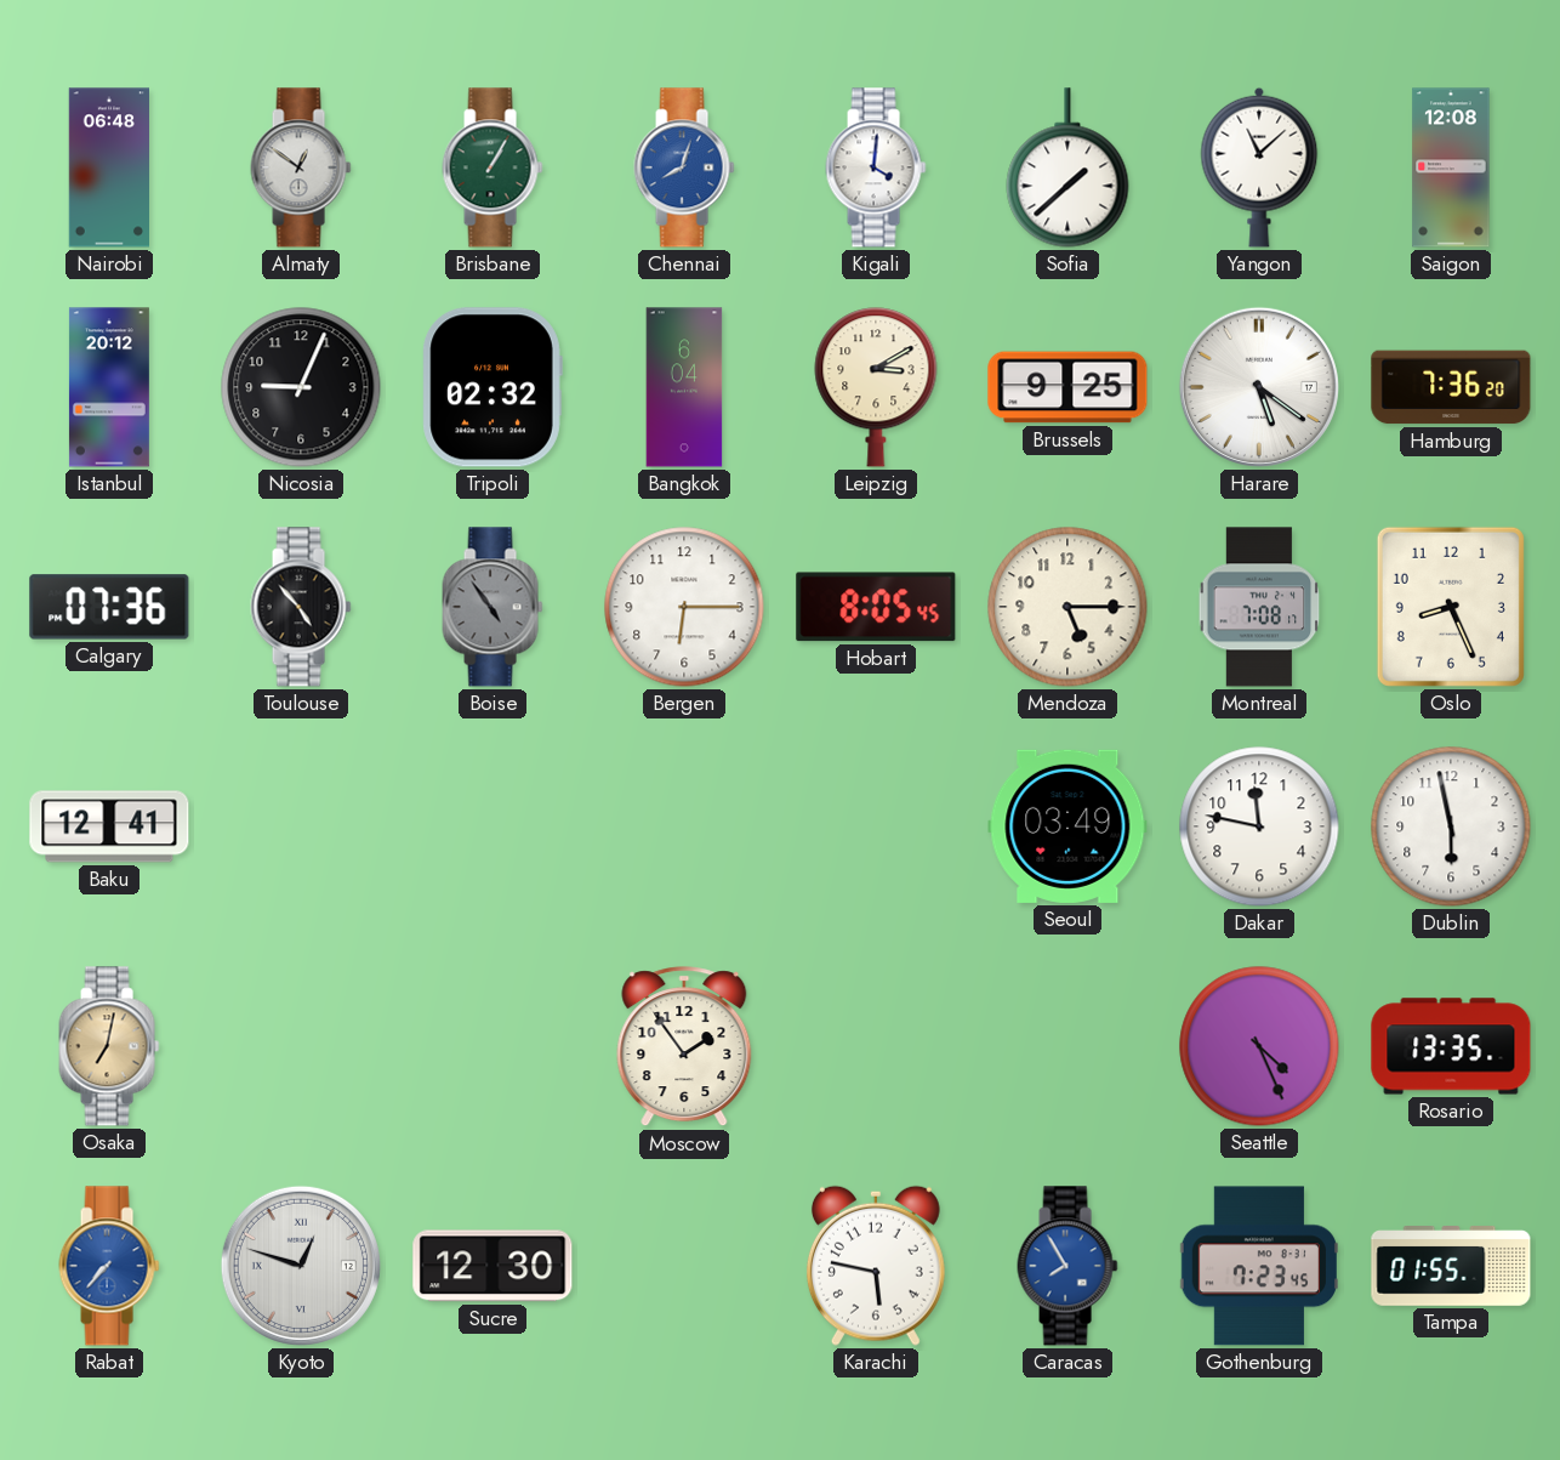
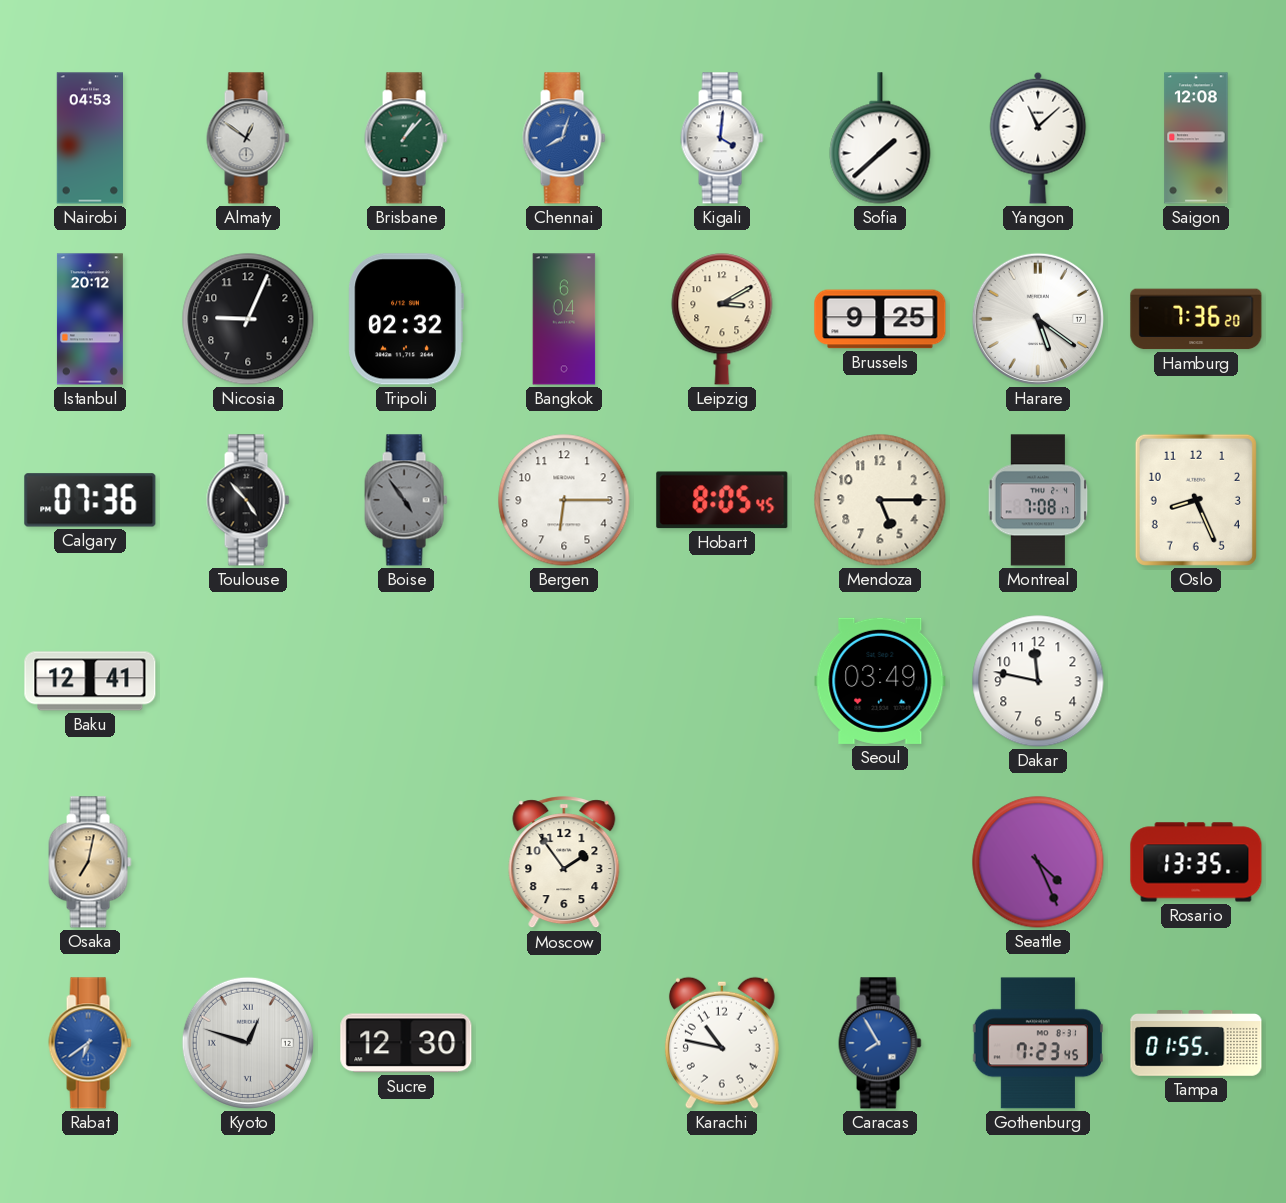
Nairobi: 06:48 -> 04:53
Brisbane: 1:05 -> 1:07
Dublin: 5:58 -> none
Rabat: 7:37 -> 6:39
Karachi: 5:47 -> 10:47
